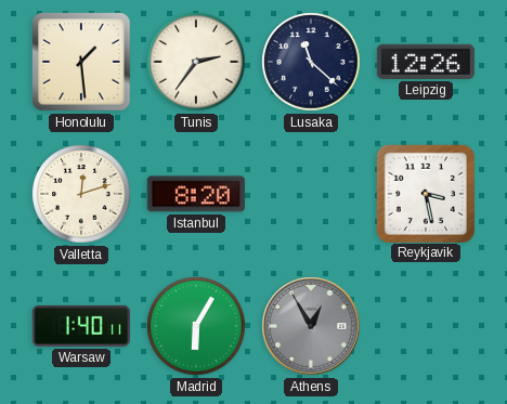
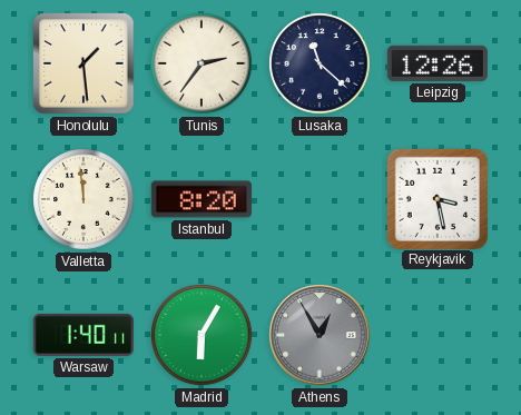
Valletta: 12:12 -> 11:59
